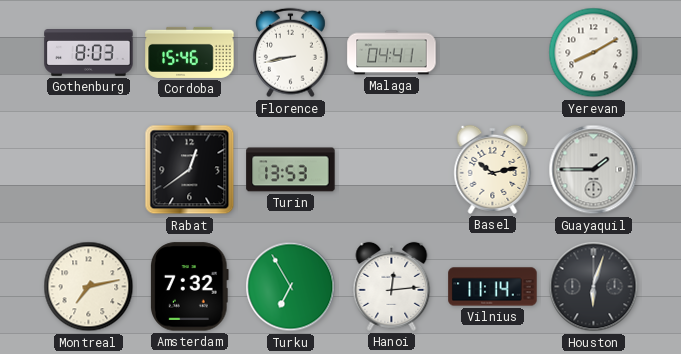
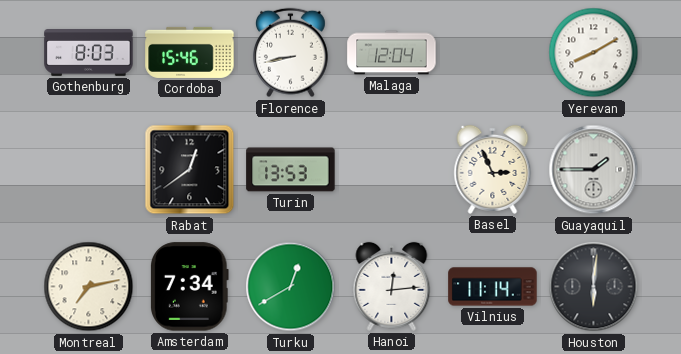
Malaga: 04:41 -> 12:04
Basel: 10:13 -> 2:56
Amsterdam: 7:32 -> 7:34
Turku: 6:55 -> 12:40
Houston: 6:03 -> 6:01
